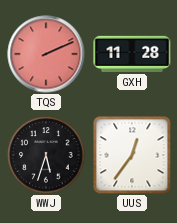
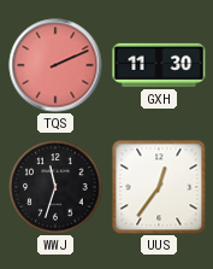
GXH: 11:28 -> 11:30
WWJ: 5:33 -> 11:33
